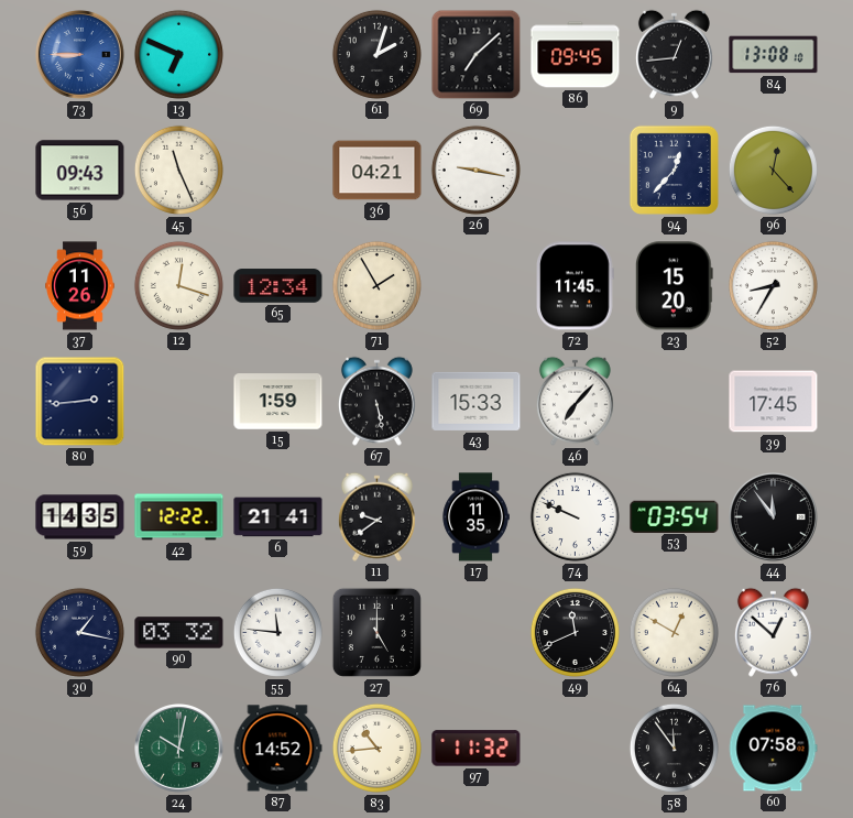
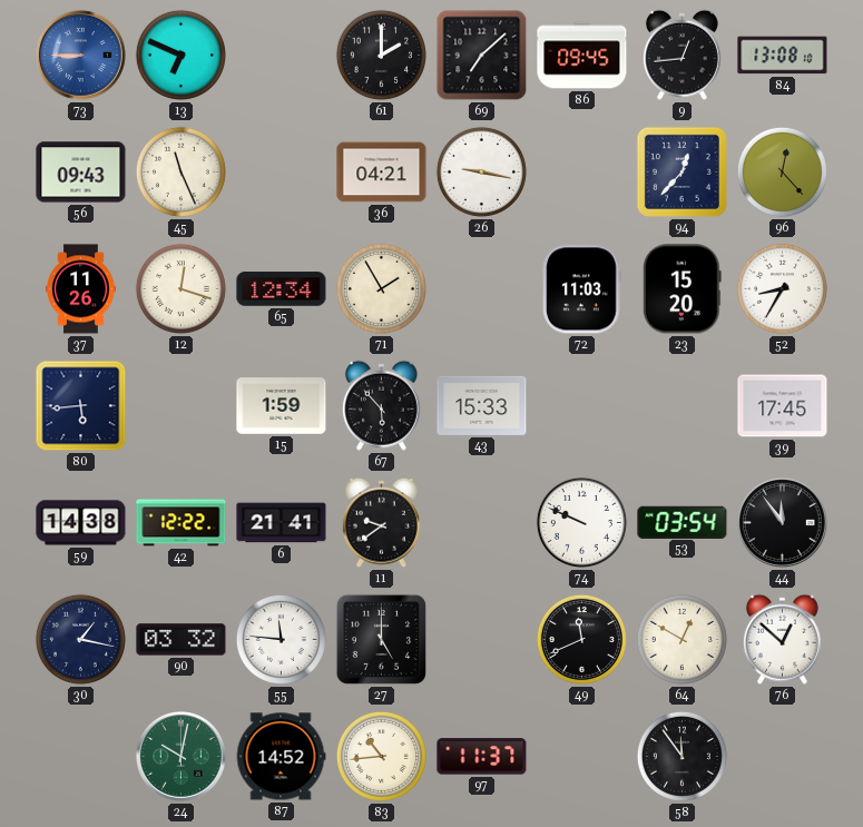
61: 2:03 -> 2:00
72: 11:45 -> 11:03
80: 2:44 -> 5:44
67: 5:28 -> 5:53
46: 7:07 -> none
59: 14:35 -> 14:38
17: 11:35 -> none
97: 11:32 -> 11:37
60: 07:58 -> none
